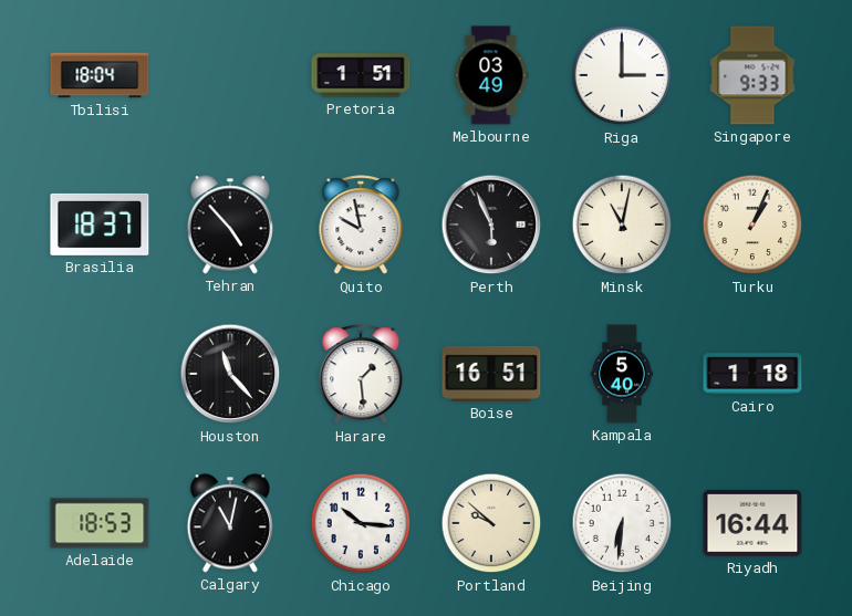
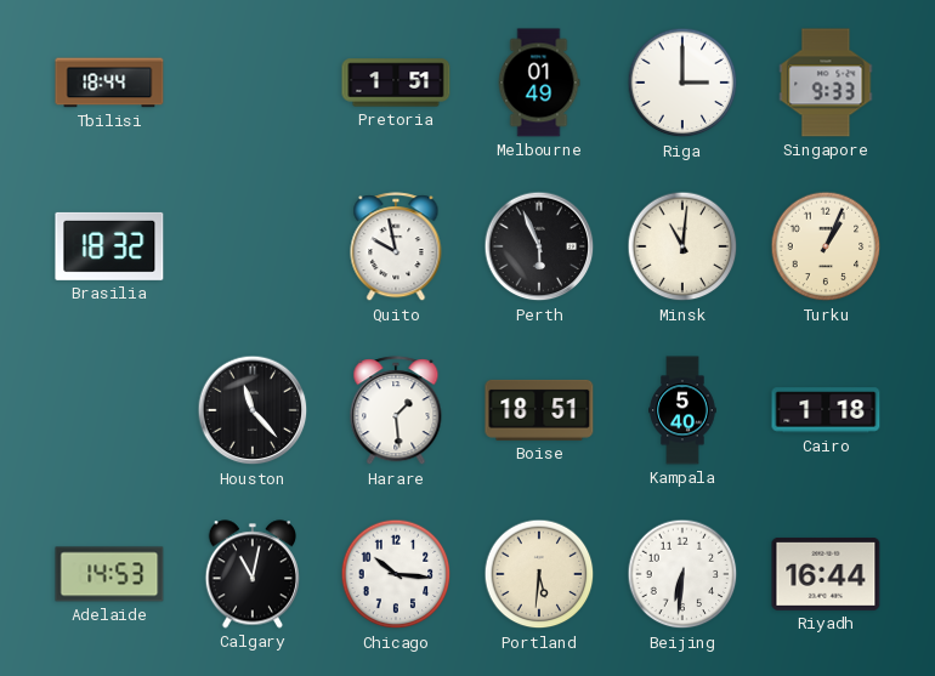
Tbilisi: 18:04 -> 18:44
Melbourne: 03:49 -> 01:49
Brasilia: 18:37 -> 18:32
Tehran: 4:53 -> none
Minsk: 11:02 -> 11:01
Boise: 16:51 -> 18:51
Adelaide: 18:53 -> 14:53
Portland: 9:52 -> 5:31
